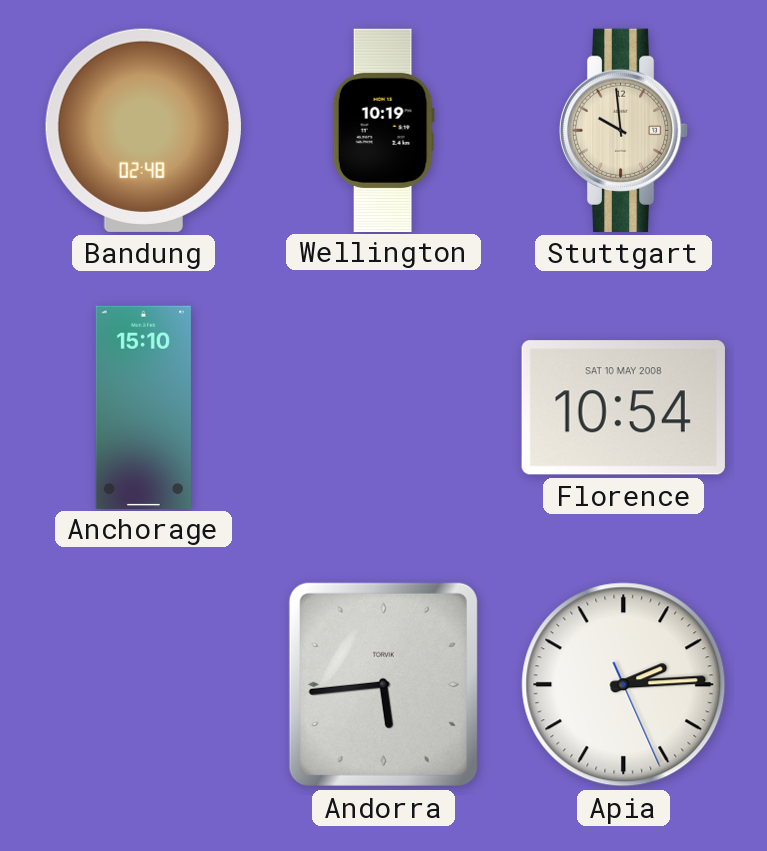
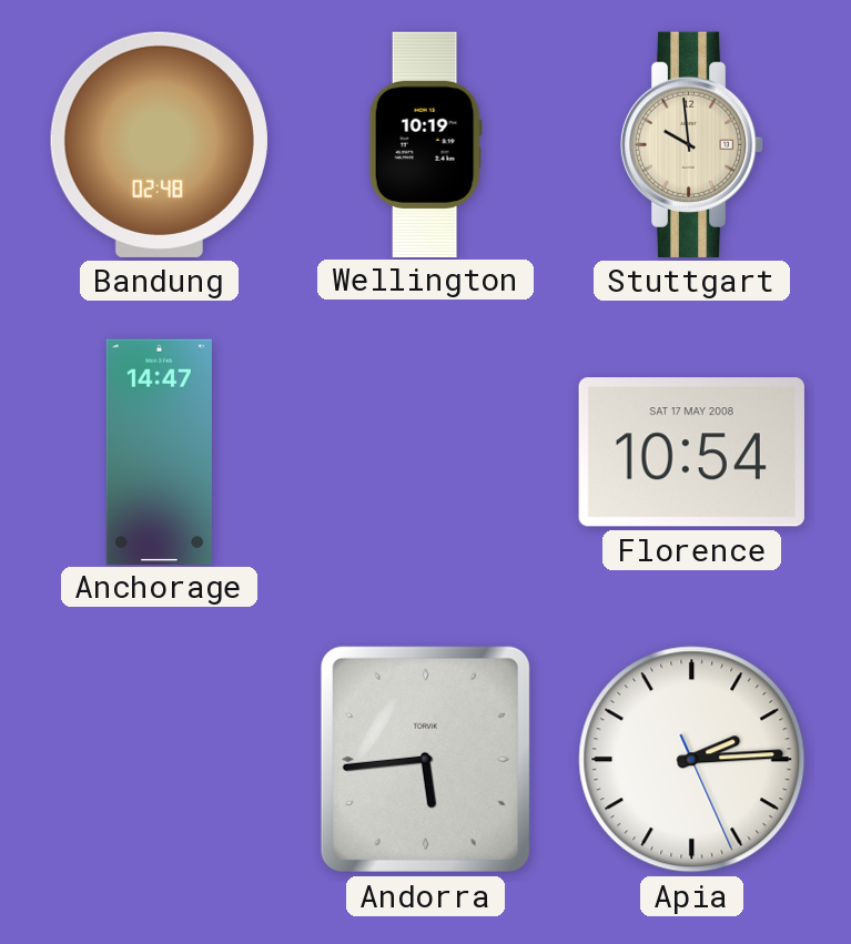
Anchorage: 15:10 -> 14:47
Florence date: SAT 10 MAY 2008 -> SAT 17 MAY 2008
